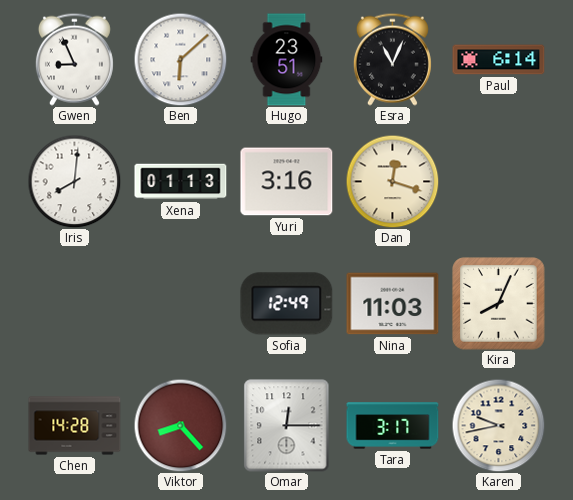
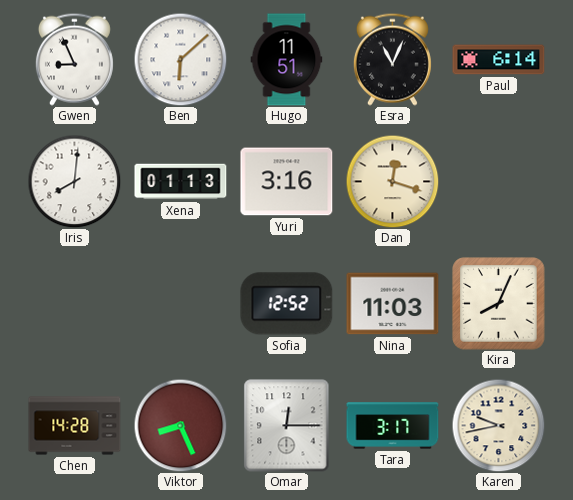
Hugo: 23:51 -> 11:51
Sofia: 12:49 -> 12:52
Viktor: 8:23 -> 8:26
